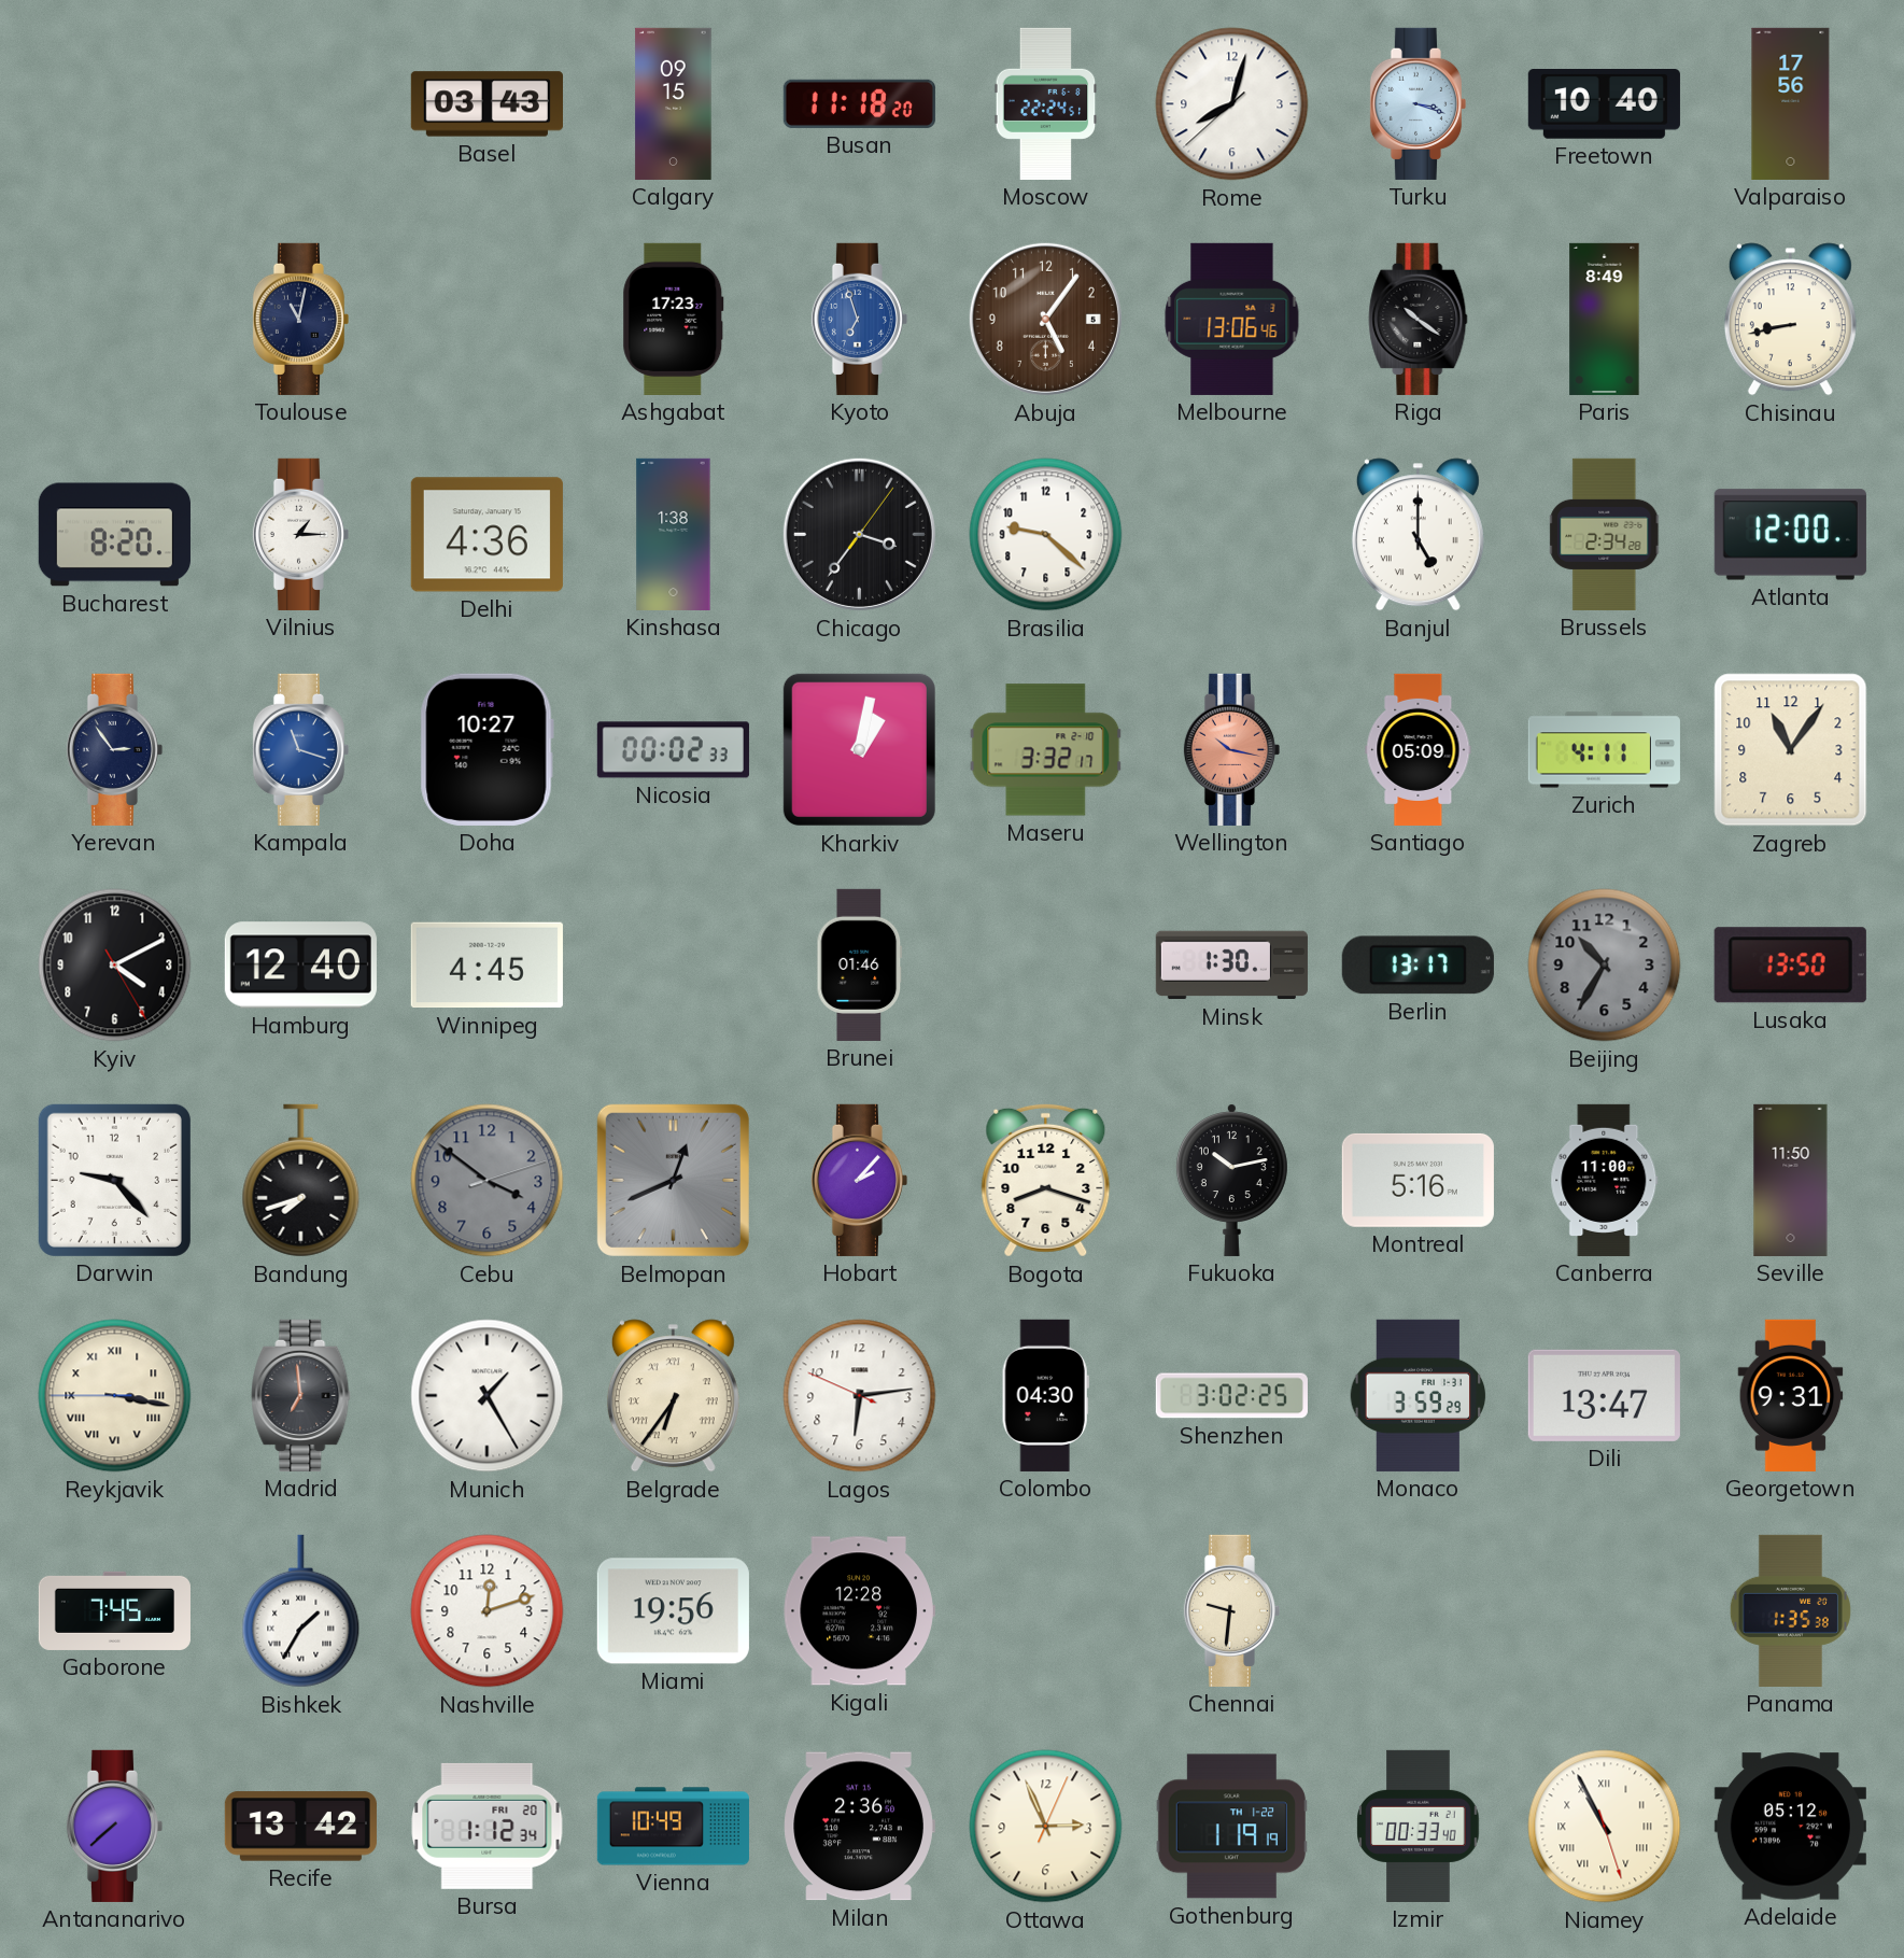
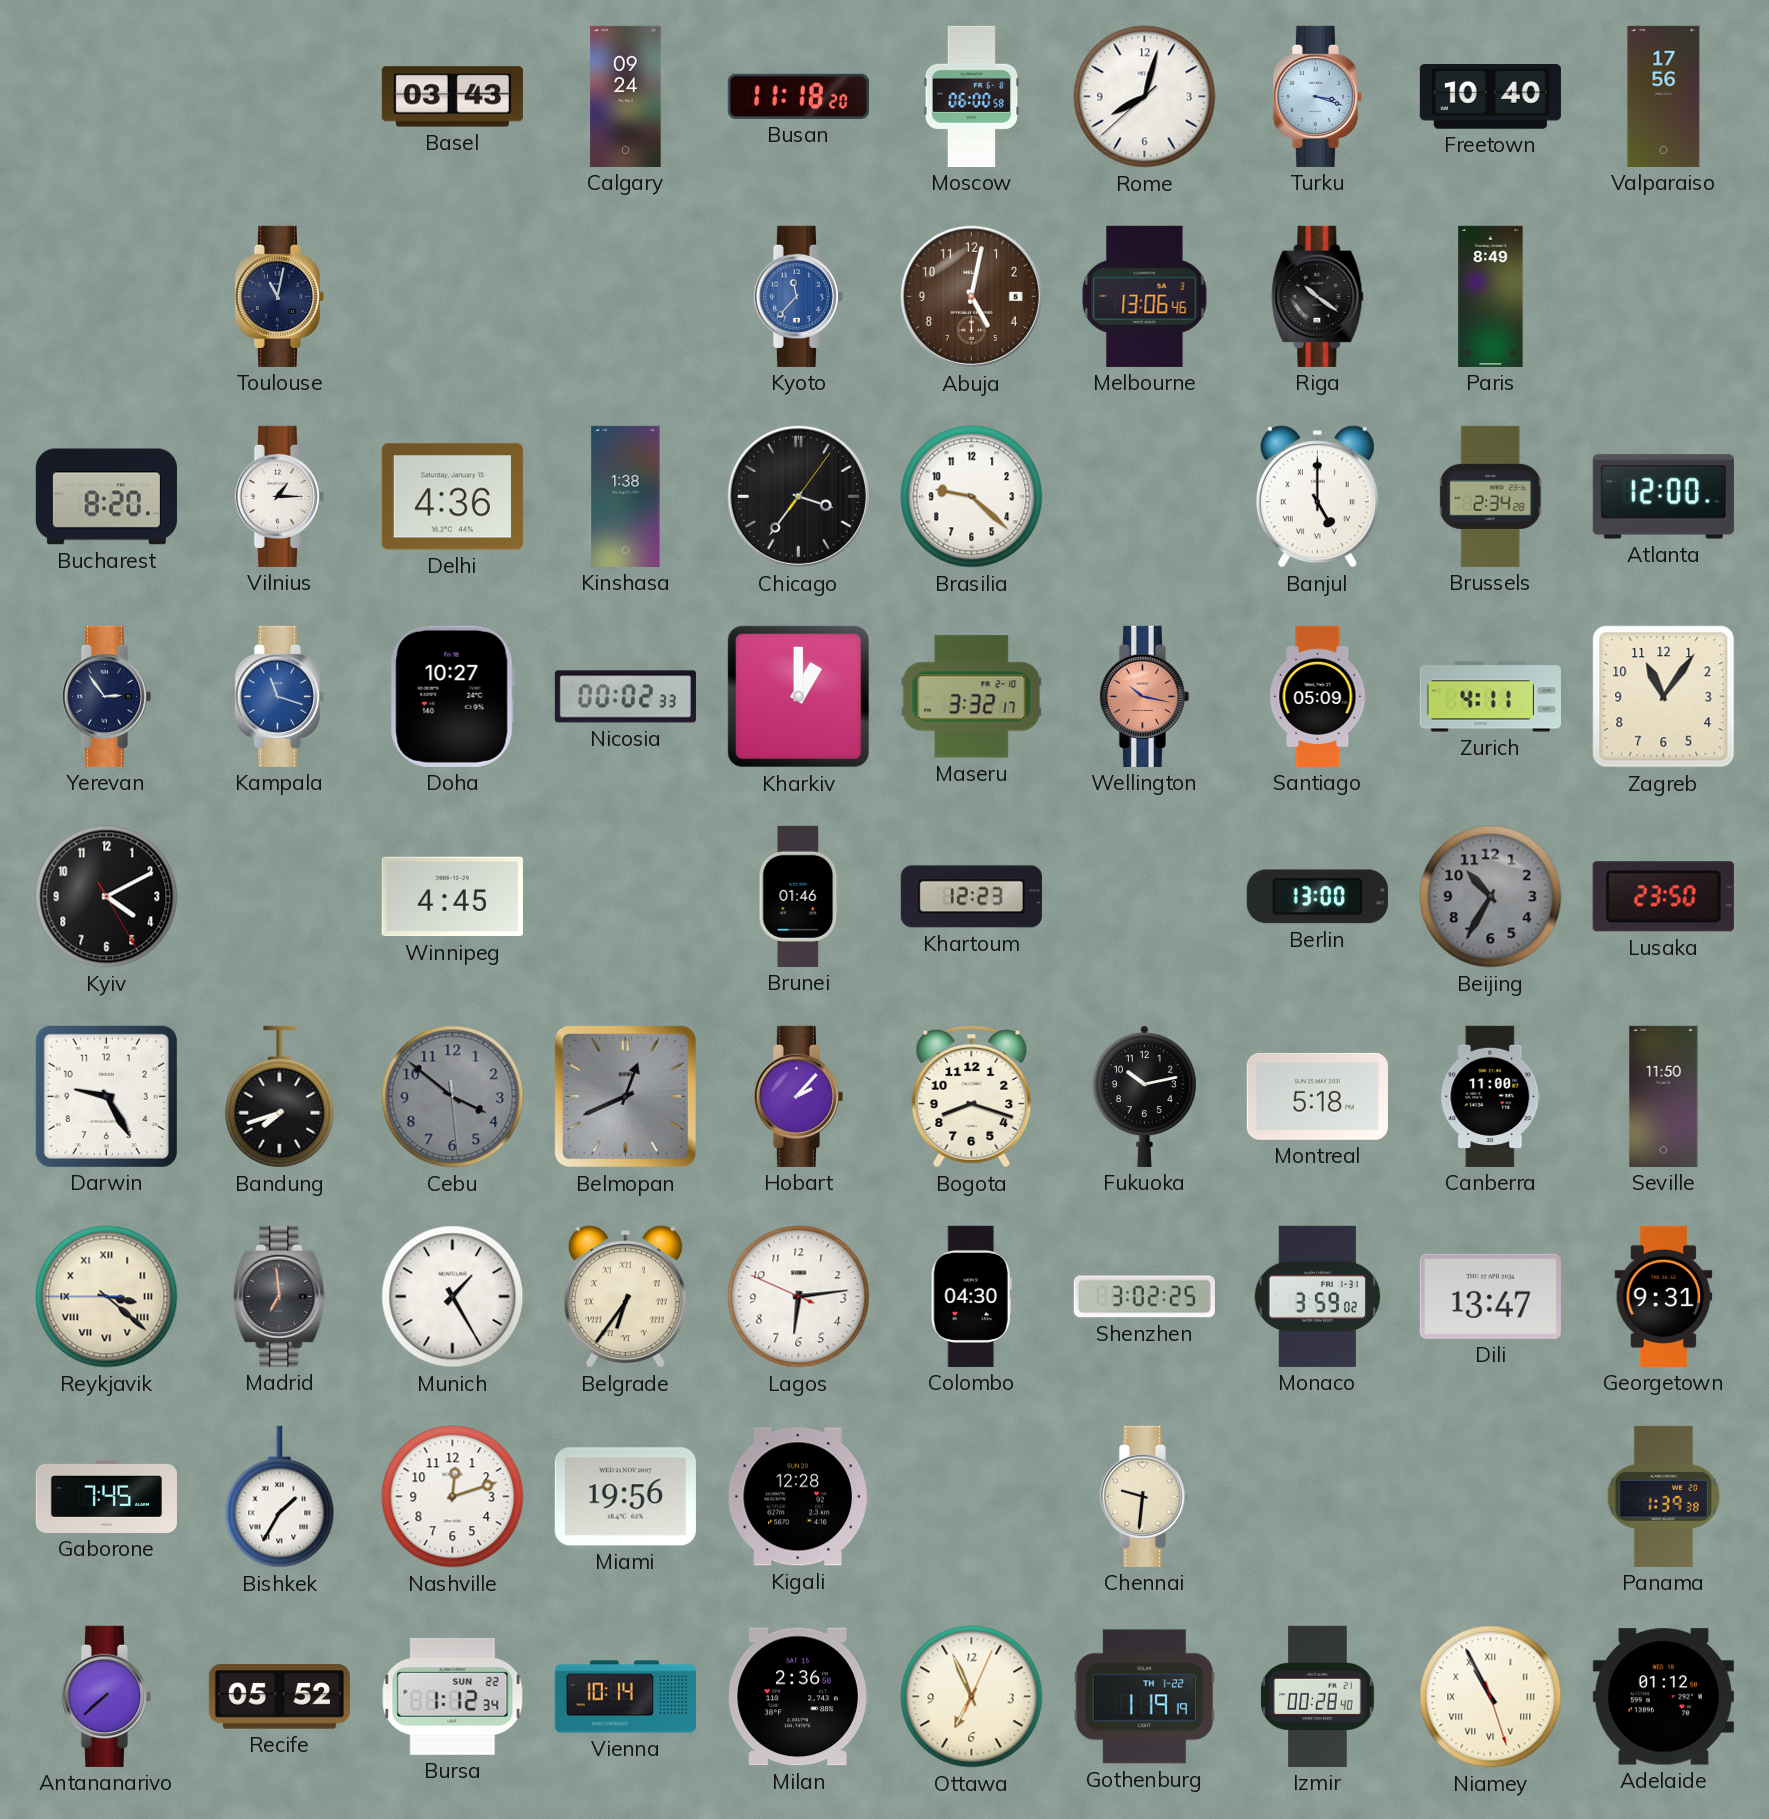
Calgary: 09:15 -> 09:24
Moscow: 22:24 -> 06:00
Ashgabat: 17:23 -> none
Kyoto: 6:57 -> 11:37
Abuja: 5:06 -> 5:02
Chisinau: 8:43 -> none
Kharkiv: 1:02 -> 1:00
Hamburg: 12:40 -> none
Khartoum: none -> 12:23
Minsk: 1:30 -> none
Berlin: 13:17 -> 13:00
Lusaka: 13:50 -> 23:50
Darwin: 9:23 -> 9:25
Cebu: 3:51:12 -> 3:51:29
Montreal: 5:16 -> 5:18
Reykjavik: 3:16 -> 3:21
Monaco: 3:59:29 -> 3:59:02
Panama: 1:35 -> 1:39
Recife: 13:42 -> 05:52
Bursa date: FRI 20 -> SUN 22
Vienna: 10:49 -> 10:14
Ottawa: 2:56 -> 6:56
Izmir: 00:33 -> 00:28
Adelaide: 05:12 -> 01:12
